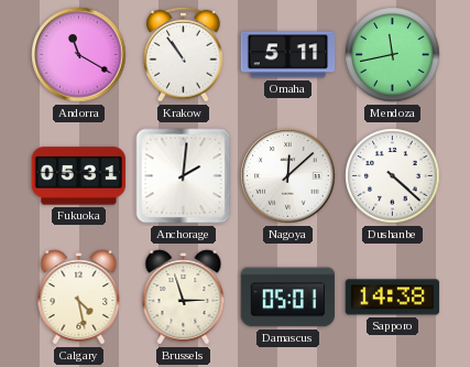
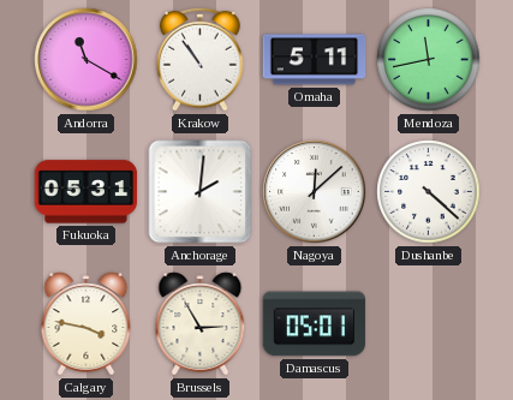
Calgary: 4:28 -> 3:47
Brussels: 2:57 -> 2:55
Sapporo: 14:38 -> none
